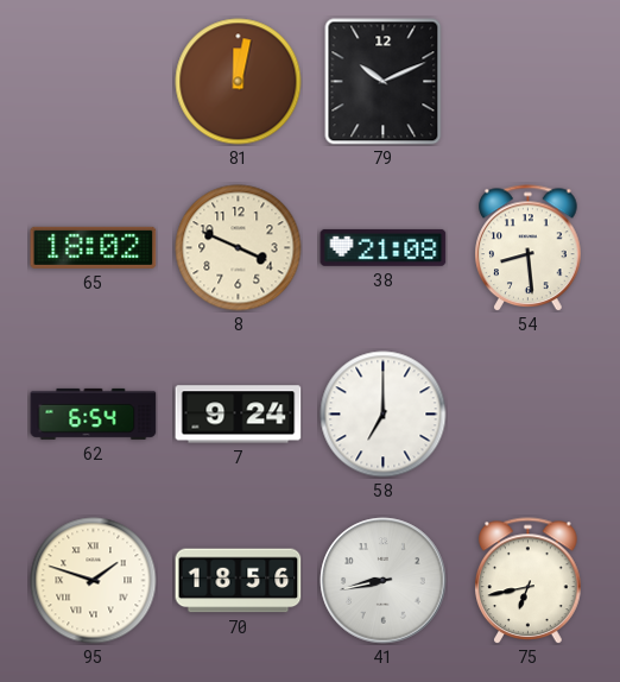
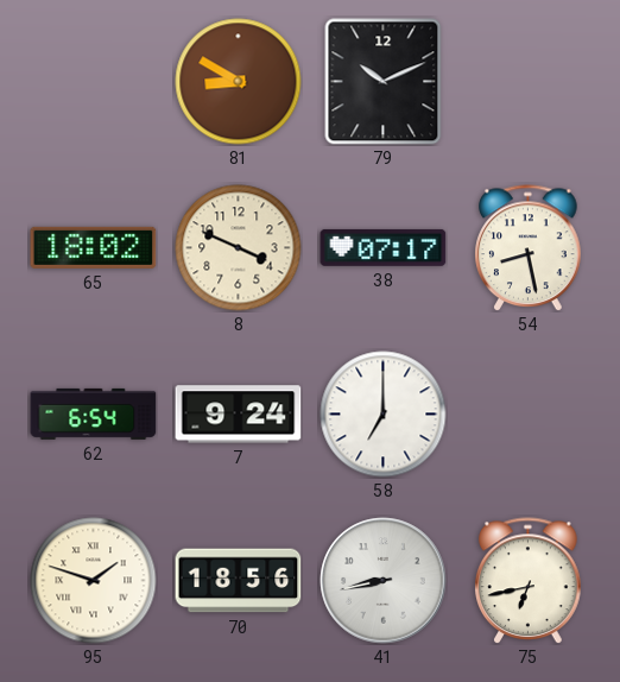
81: 12:02 -> 8:50
38: 21:08 -> 07:17
54: 8:29 -> 8:28
